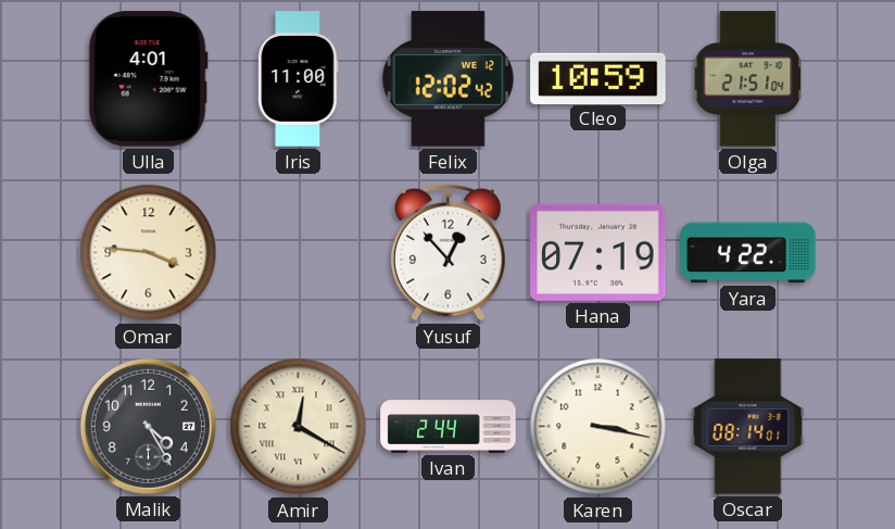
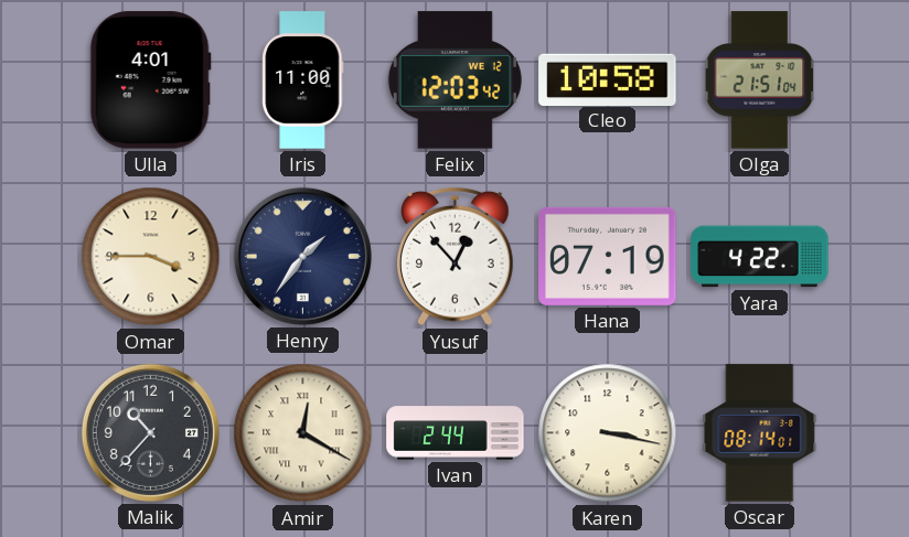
Felix: 12:02 -> 12:03
Cleo: 10:59 -> 10:58
Omar: 3:46 -> 3:45
Henry: none -> 1:36
Malik: 4:25 -> 10:37
